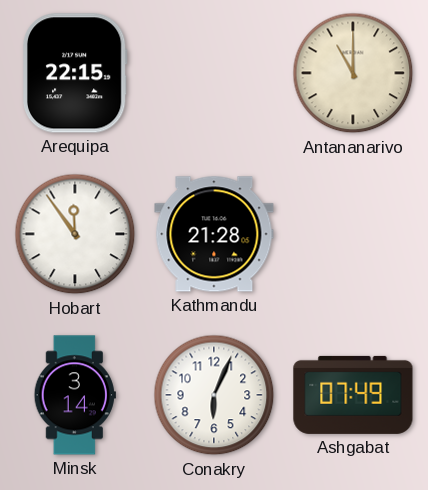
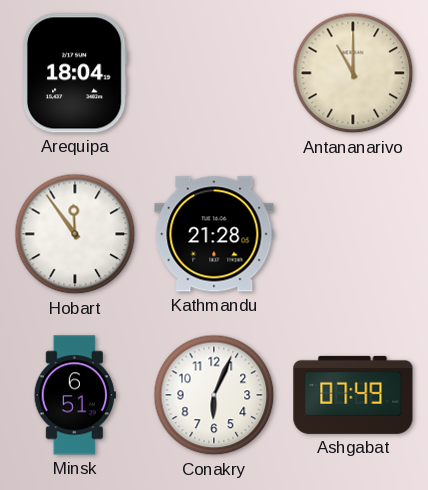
Arequipa: 22:15 -> 18:04
Minsk: 3:14 -> 6:51
